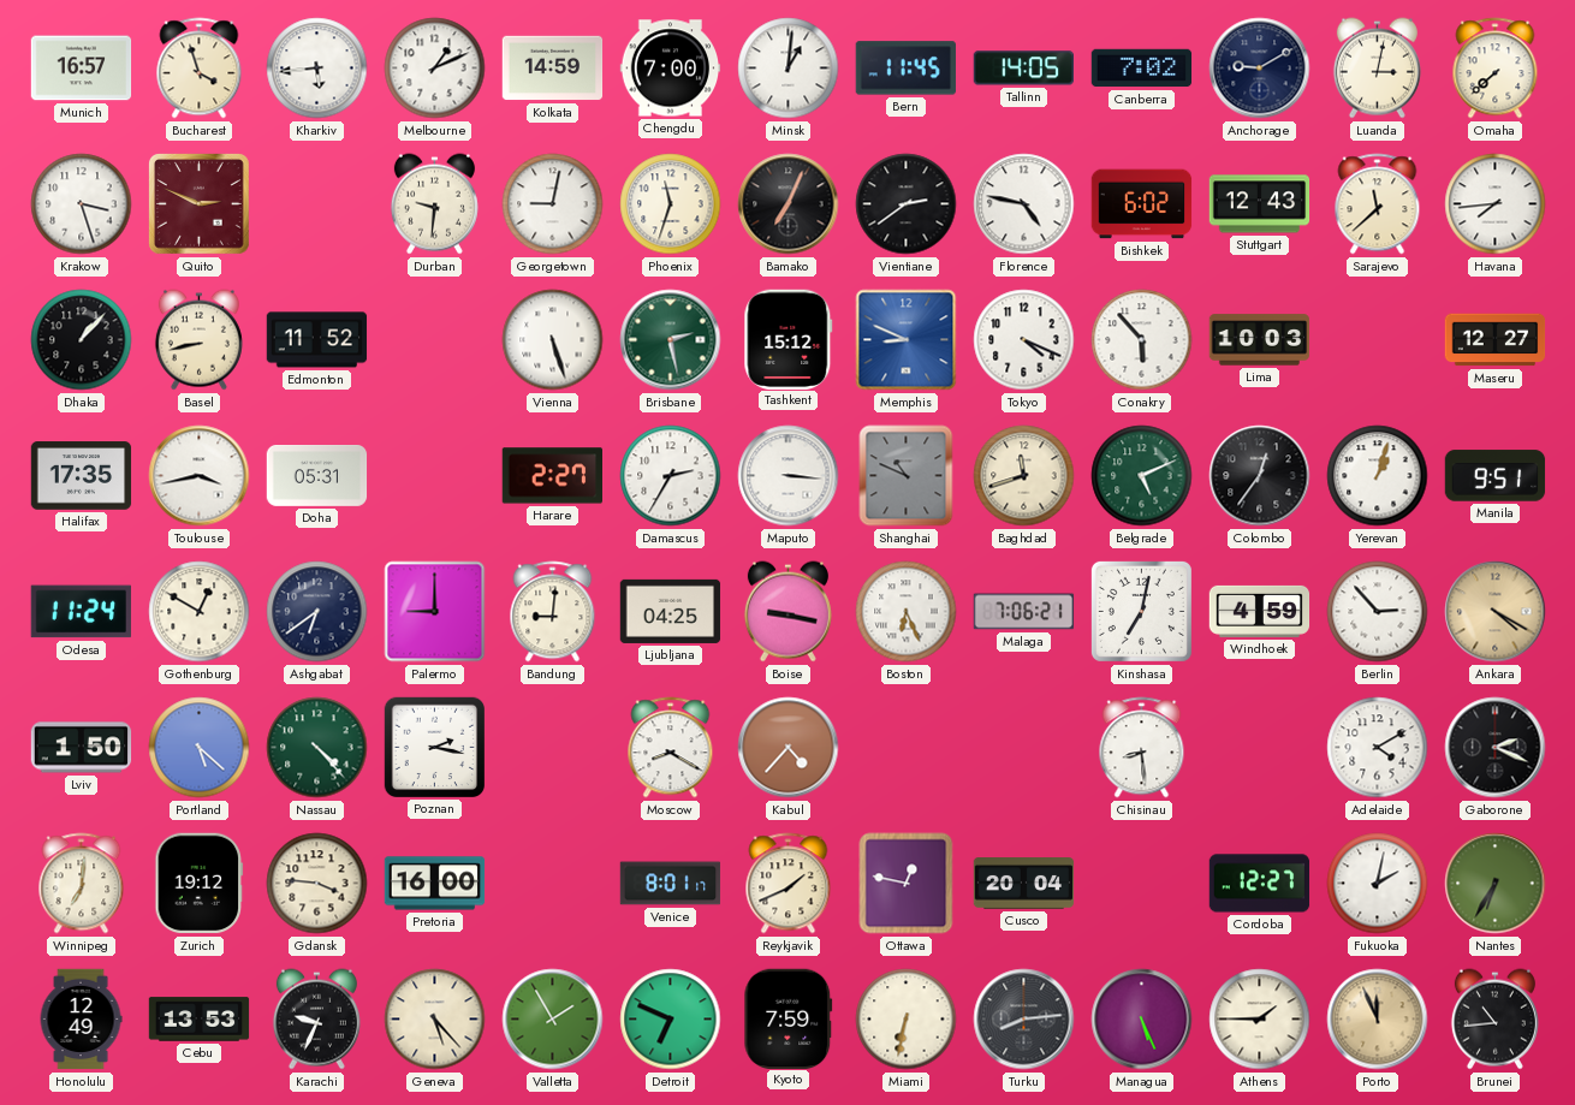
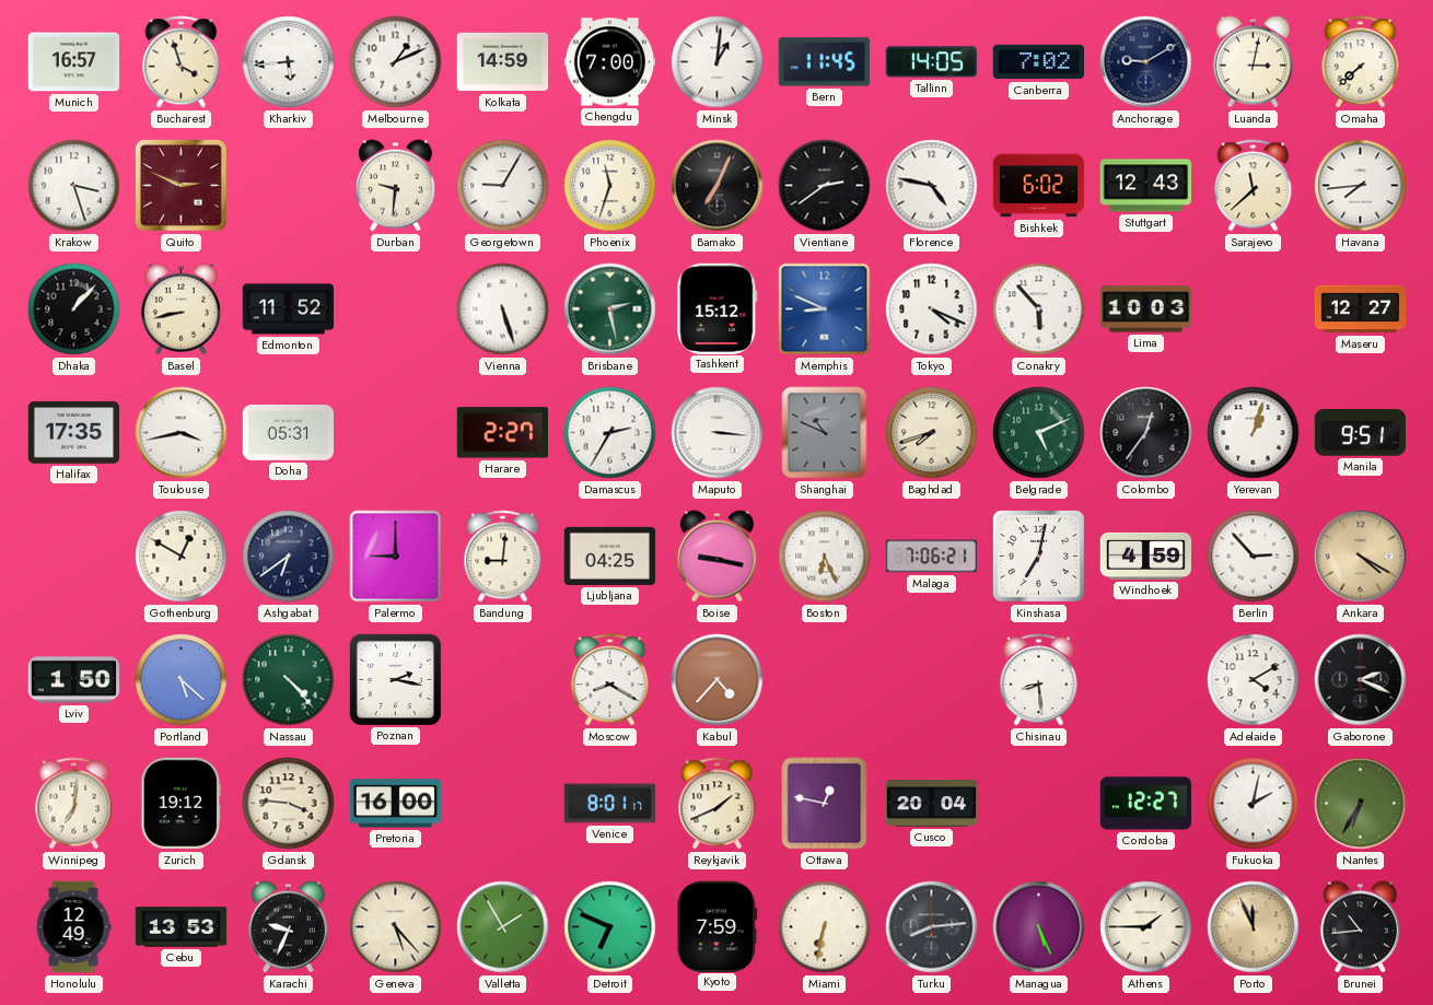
Georgetown: 9:02 -> 9:05
Baghdad: 11:42 -> 7:42
Odesa: 11:24 -> none
